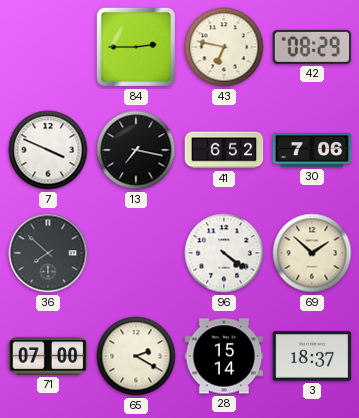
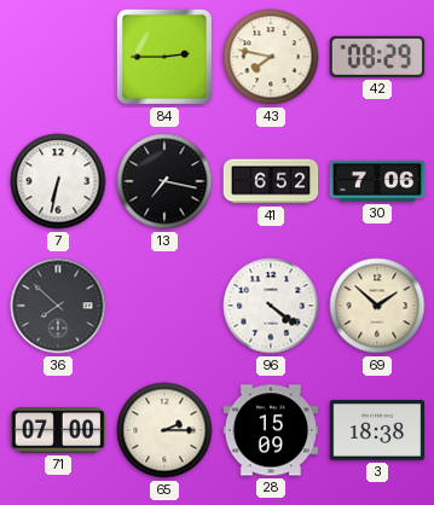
43: 6:47 -> 7:47
7: 3:49 -> 6:32
65: 2:20 -> 2:15
28: 15:14 -> 15:09
3: 18:37 -> 18:38
